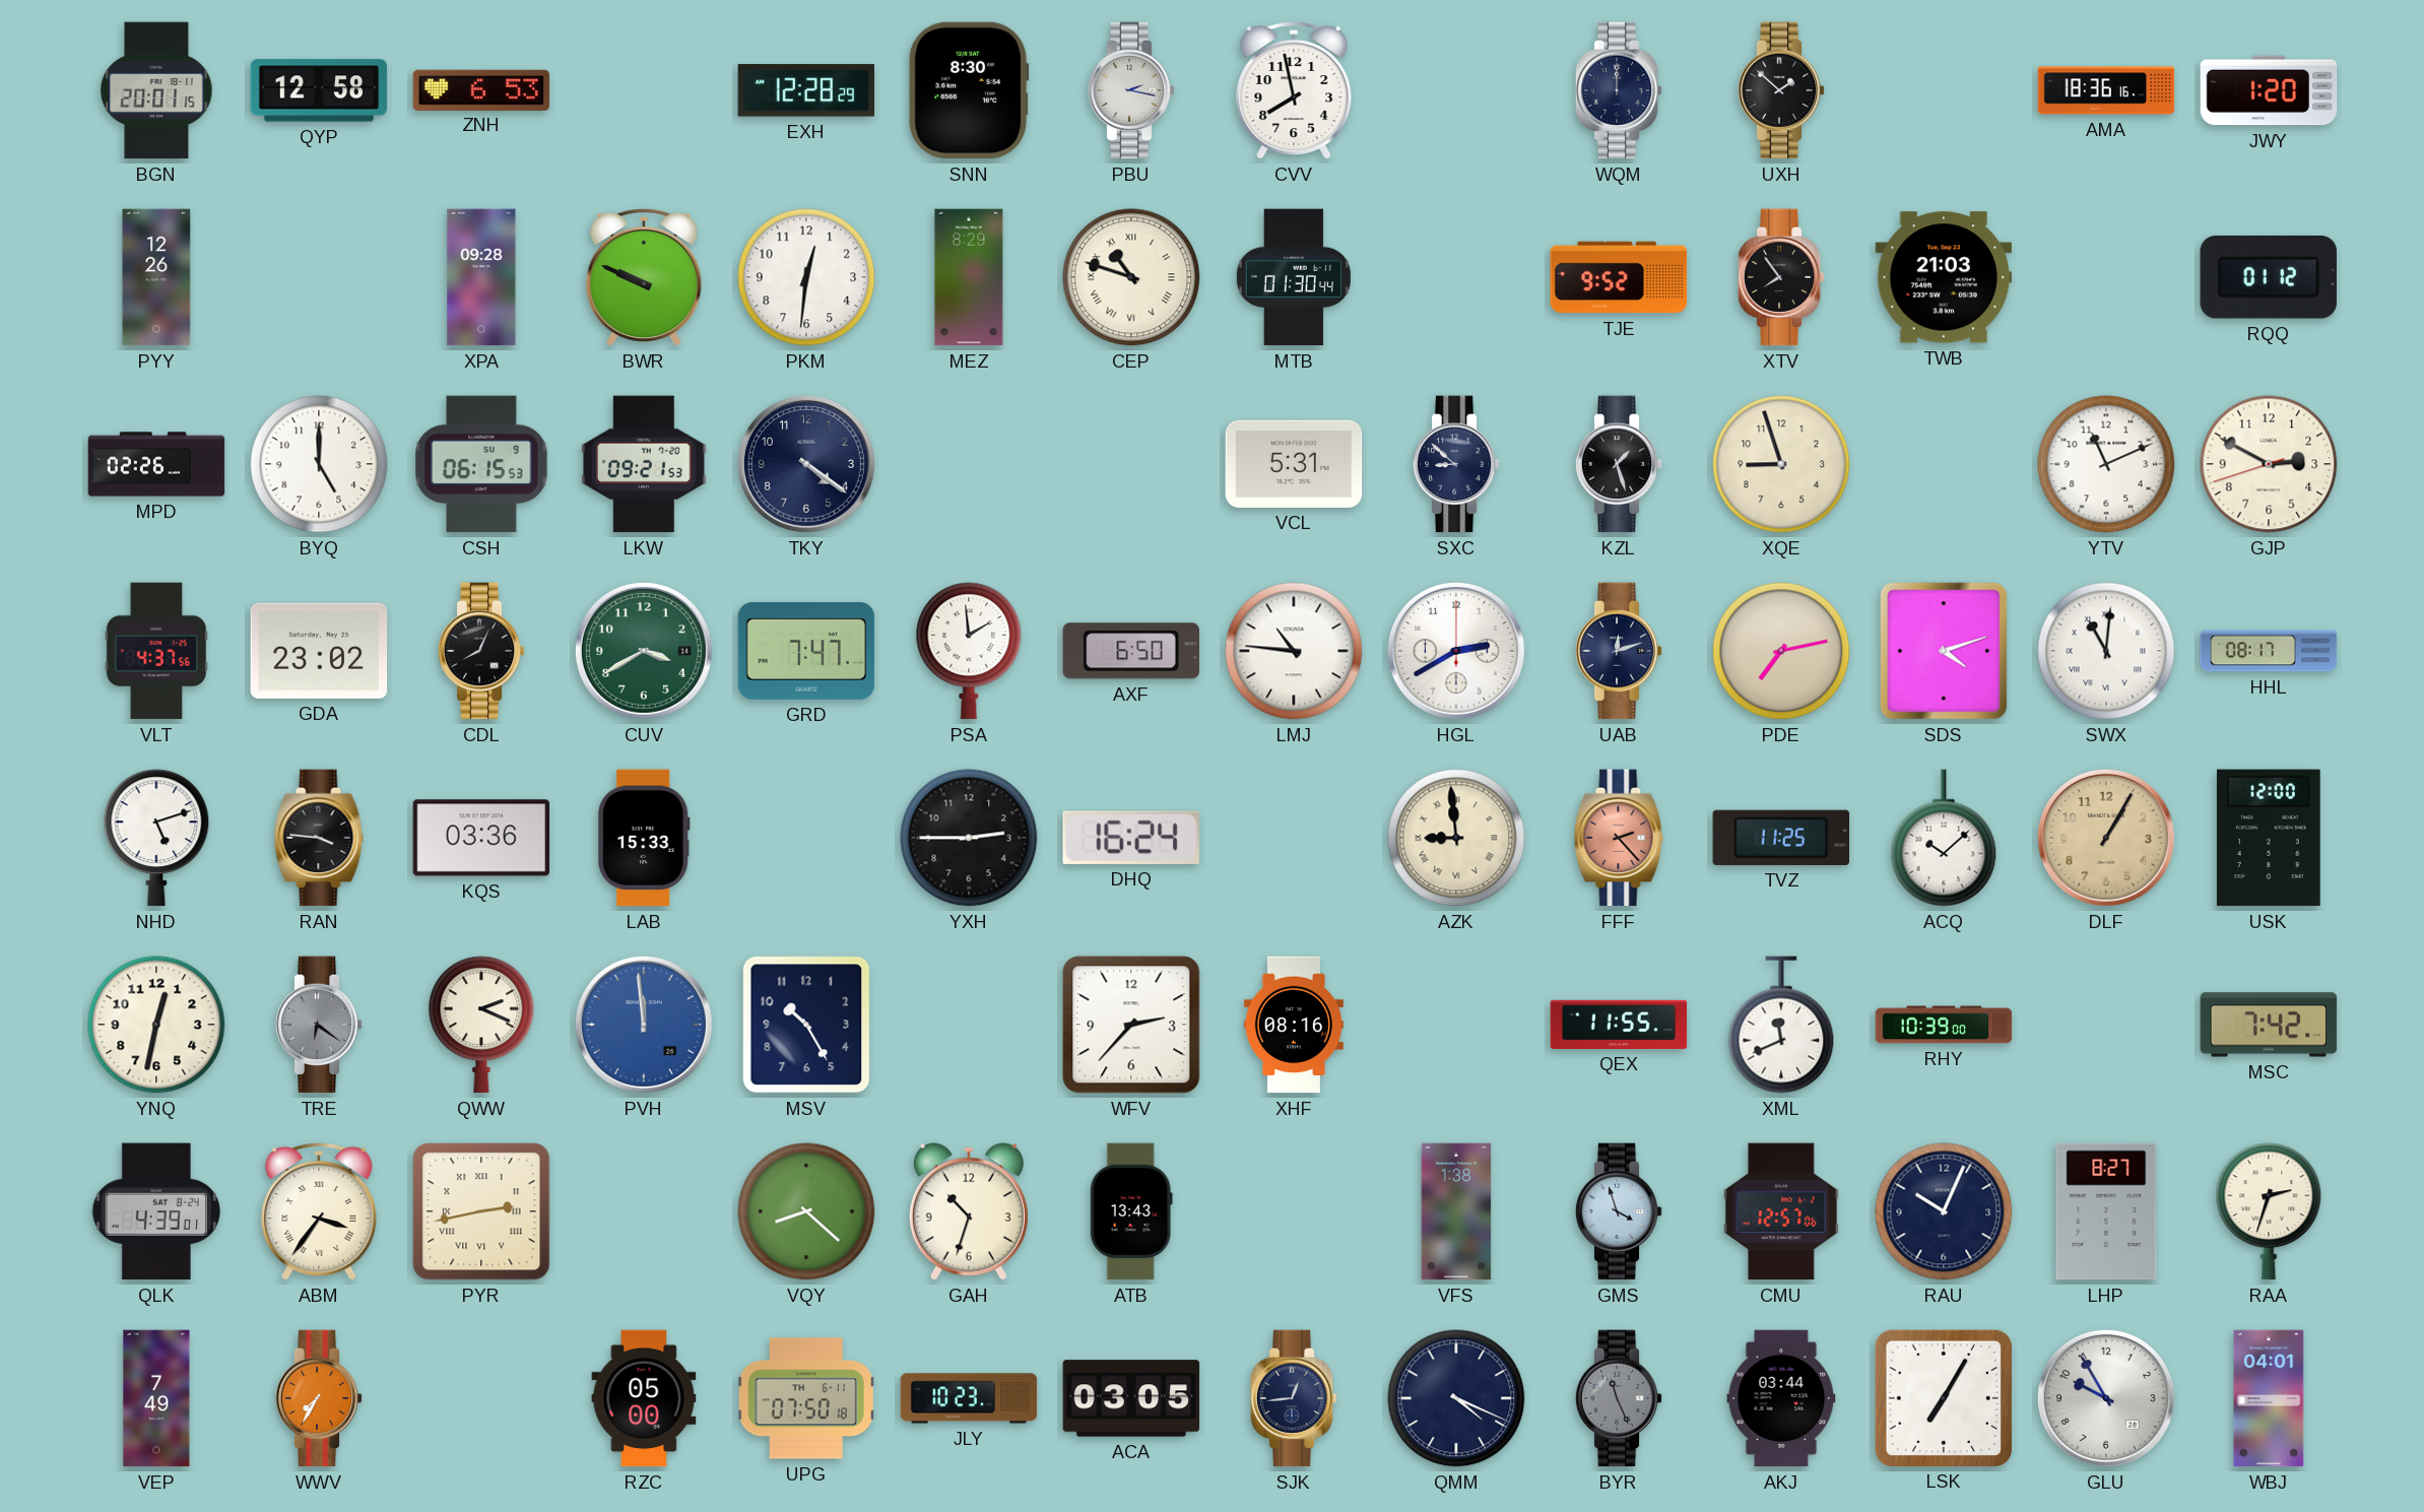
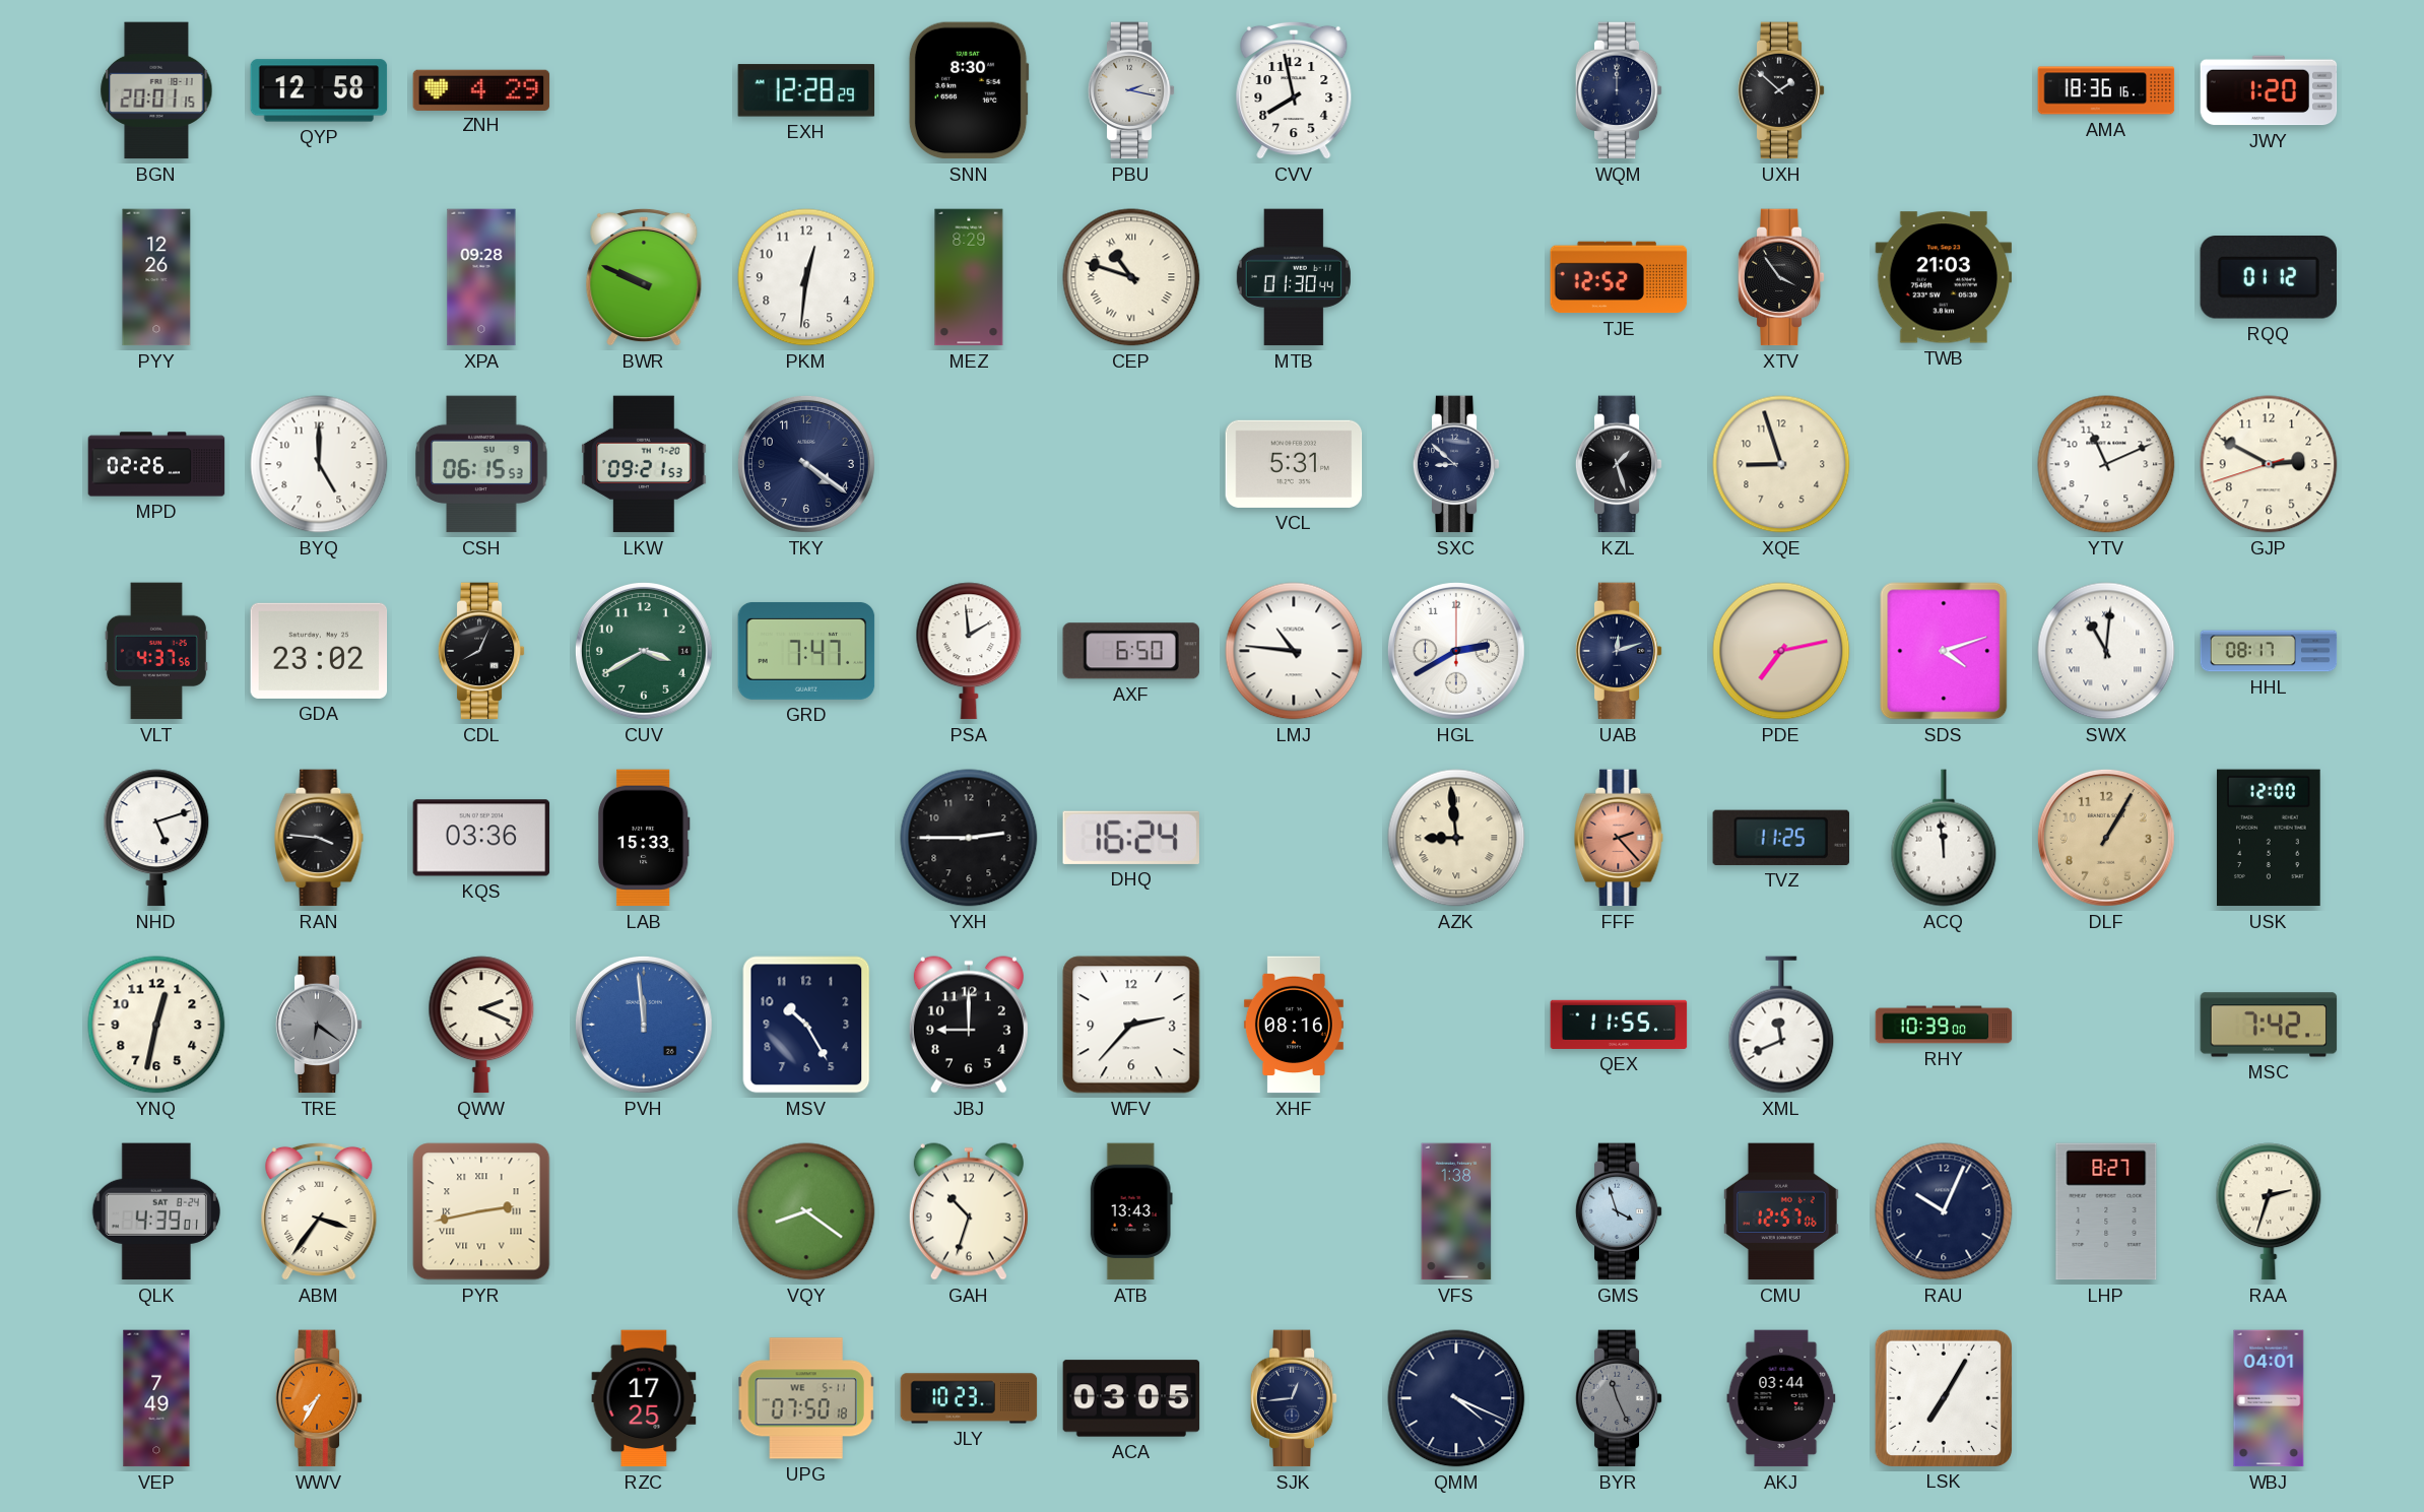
ZNH: 6:53 -> 4:29
TJE: 9:52 -> 12:52
XTV: 7:54 -> 3:54
ACQ: 10:08 -> 11:59
JBJ: none -> 9:00
VQY: 8:22 -> 8:21
RZC: 05:00 -> 17:25
UPG date: TH 6-11 -> WE 5-11
GLU: 9:55 -> none
